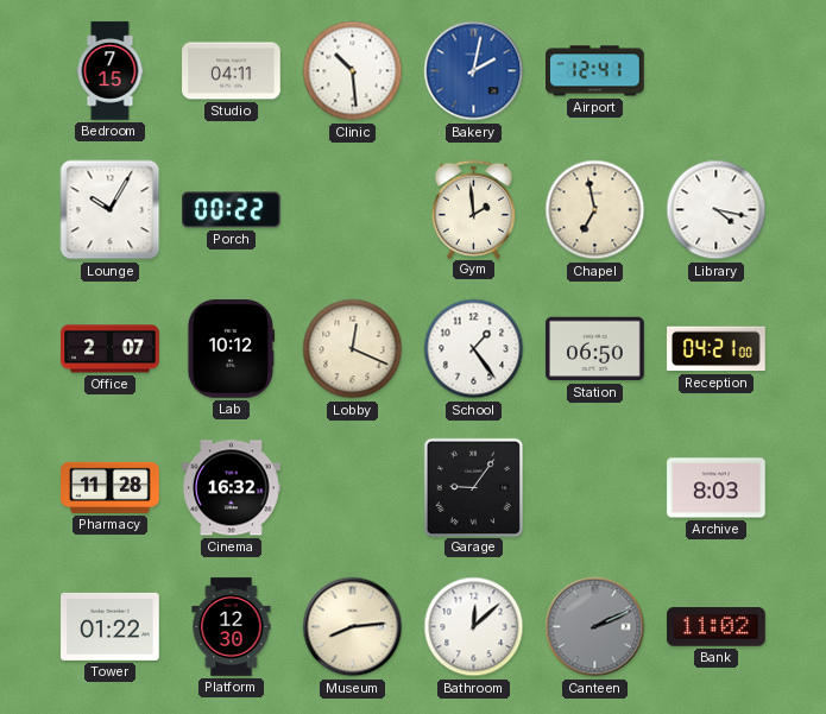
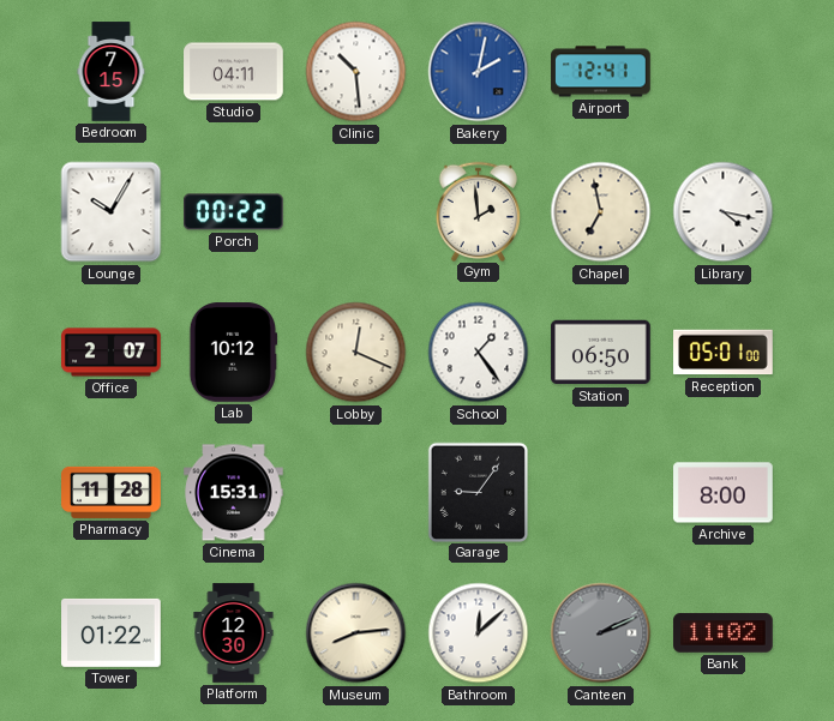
Reception: 04:21 -> 05:01
Cinema: 16:32 -> 15:31
Archive: 8:03 -> 8:00
